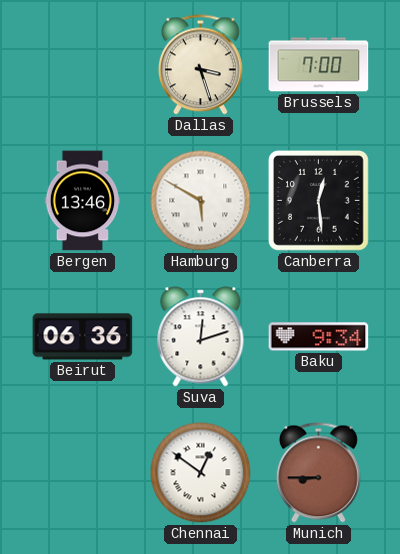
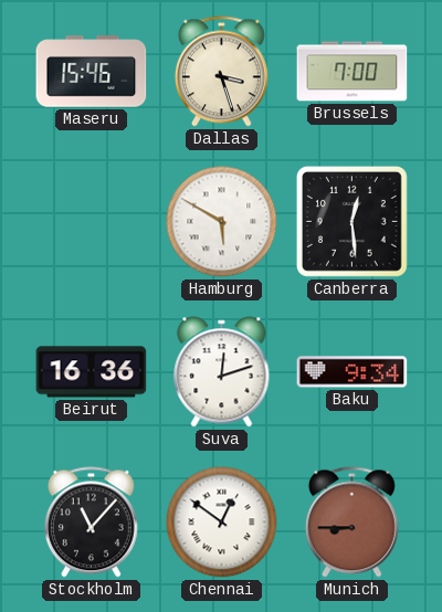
Maseru: none -> 15:46
Bergen: 13:46 -> none
Beirut: 06:36 -> 16:36
Stockholm: none -> 11:07
